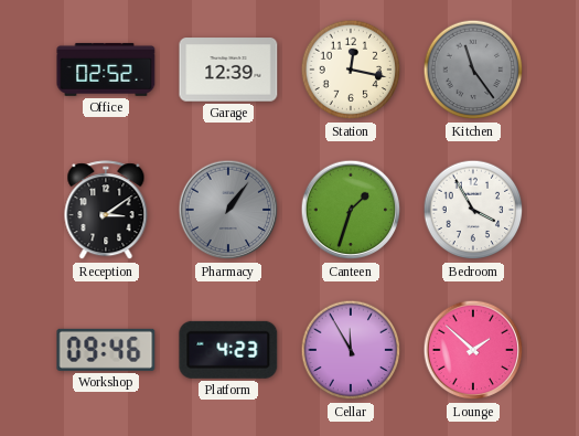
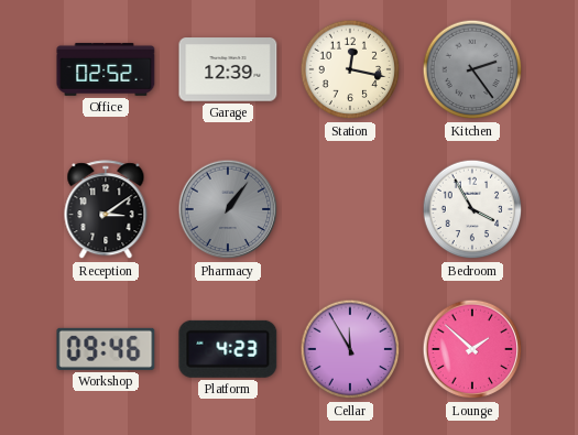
Kitchen: 11:24 -> 2:24
Canteen: 1:33 -> none
